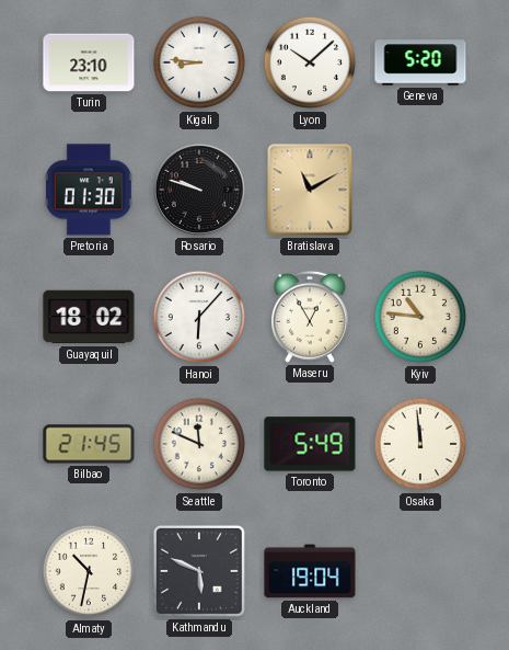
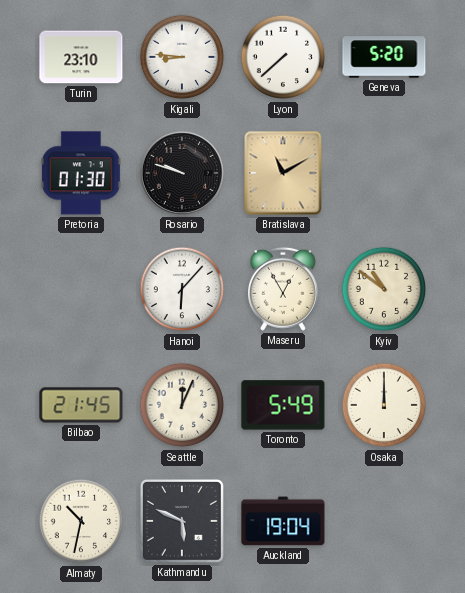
Lyon: 10:08 -> 7:38
Guayaquil: 18:02 -> none
Kyiv: 10:46 -> 10:51
Seattle: 11:49 -> 12:04
Osaka: 11:59 -> 12:00
